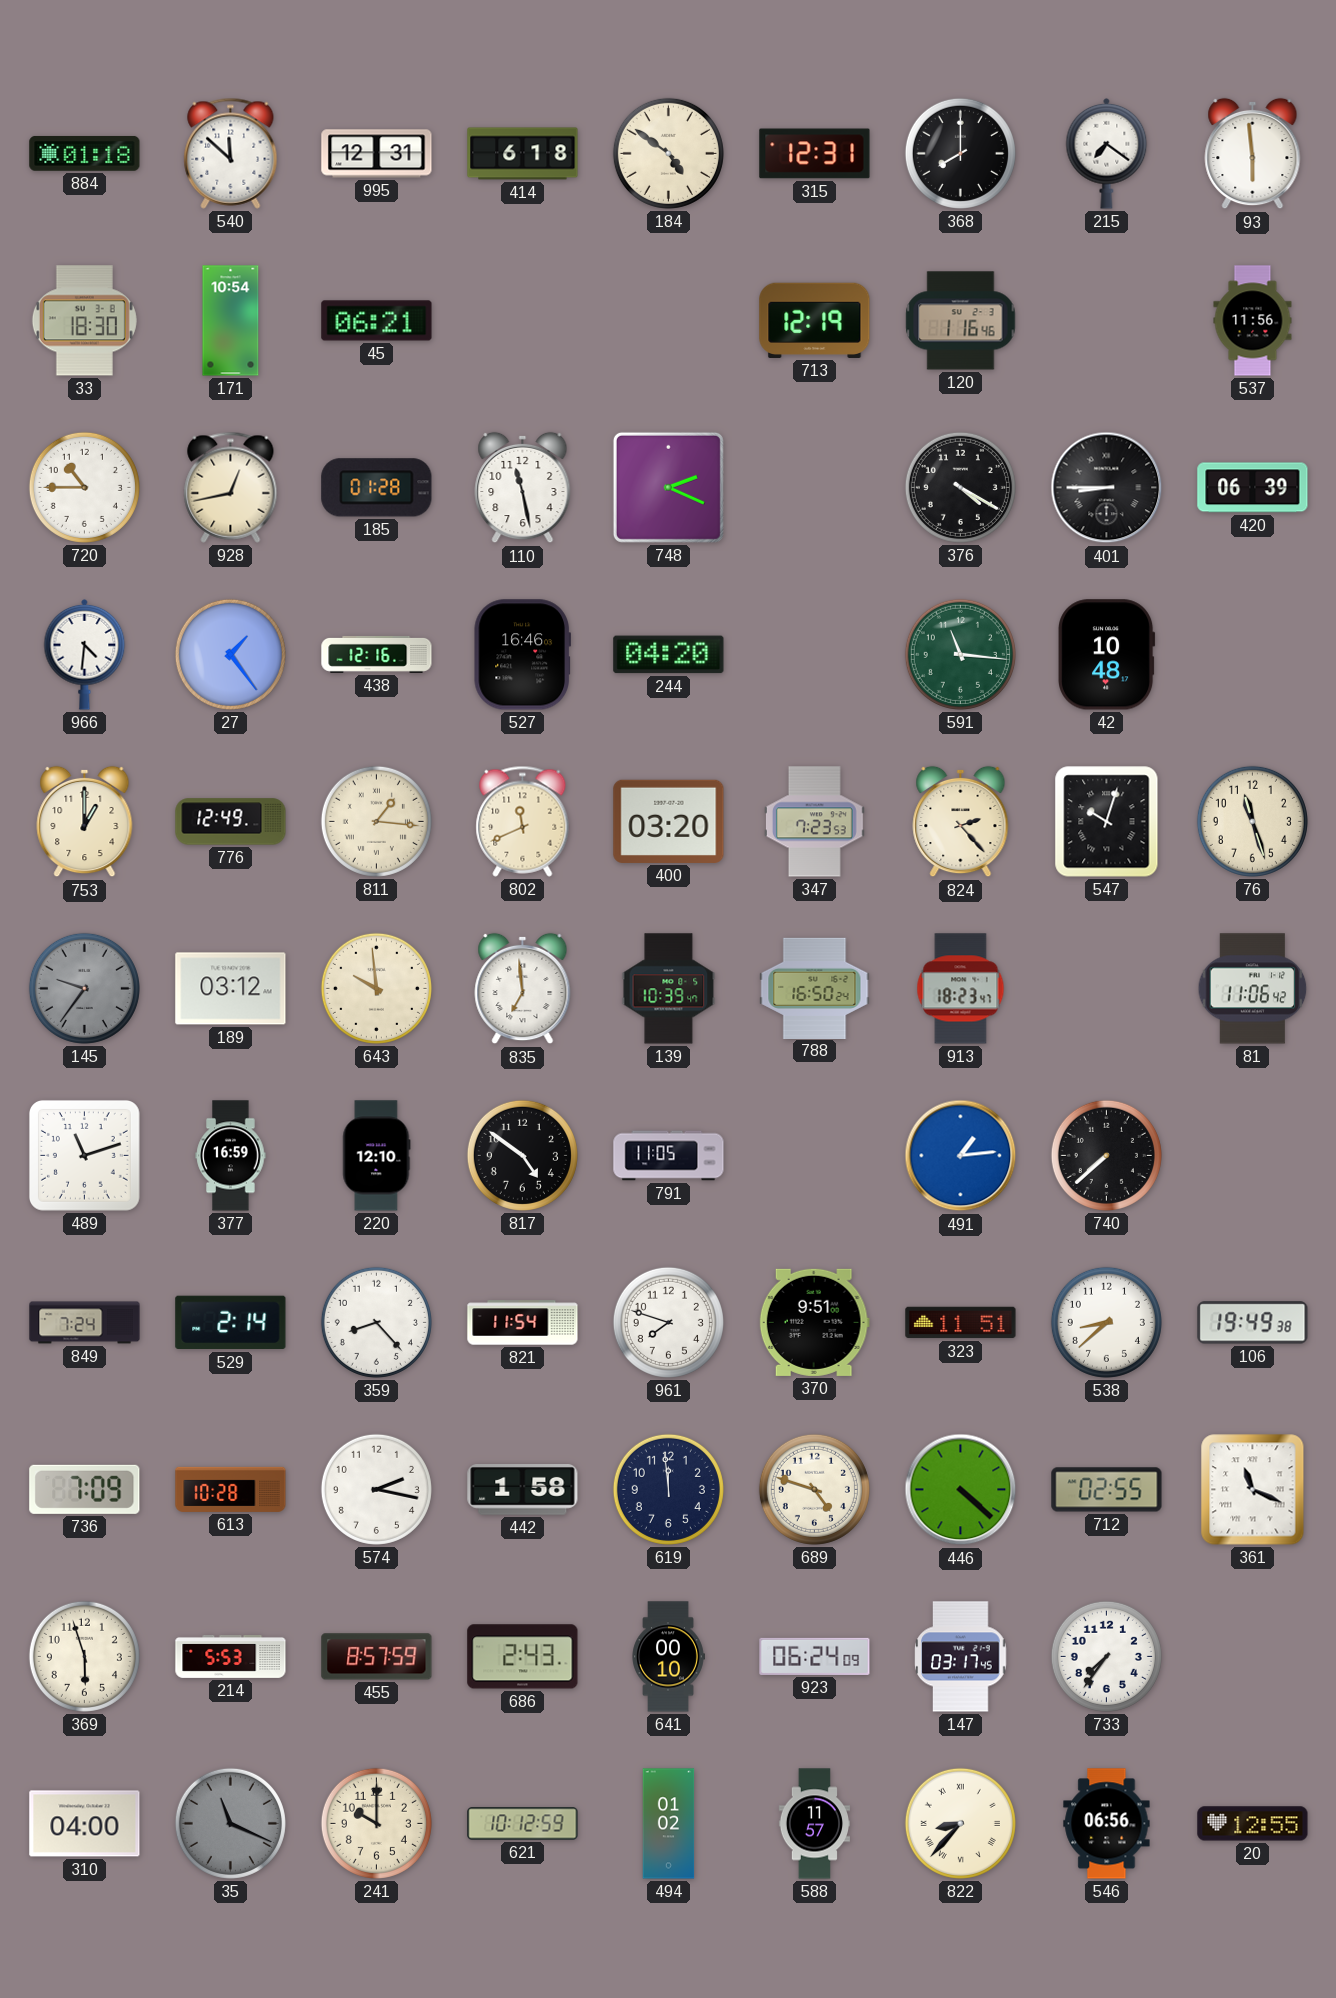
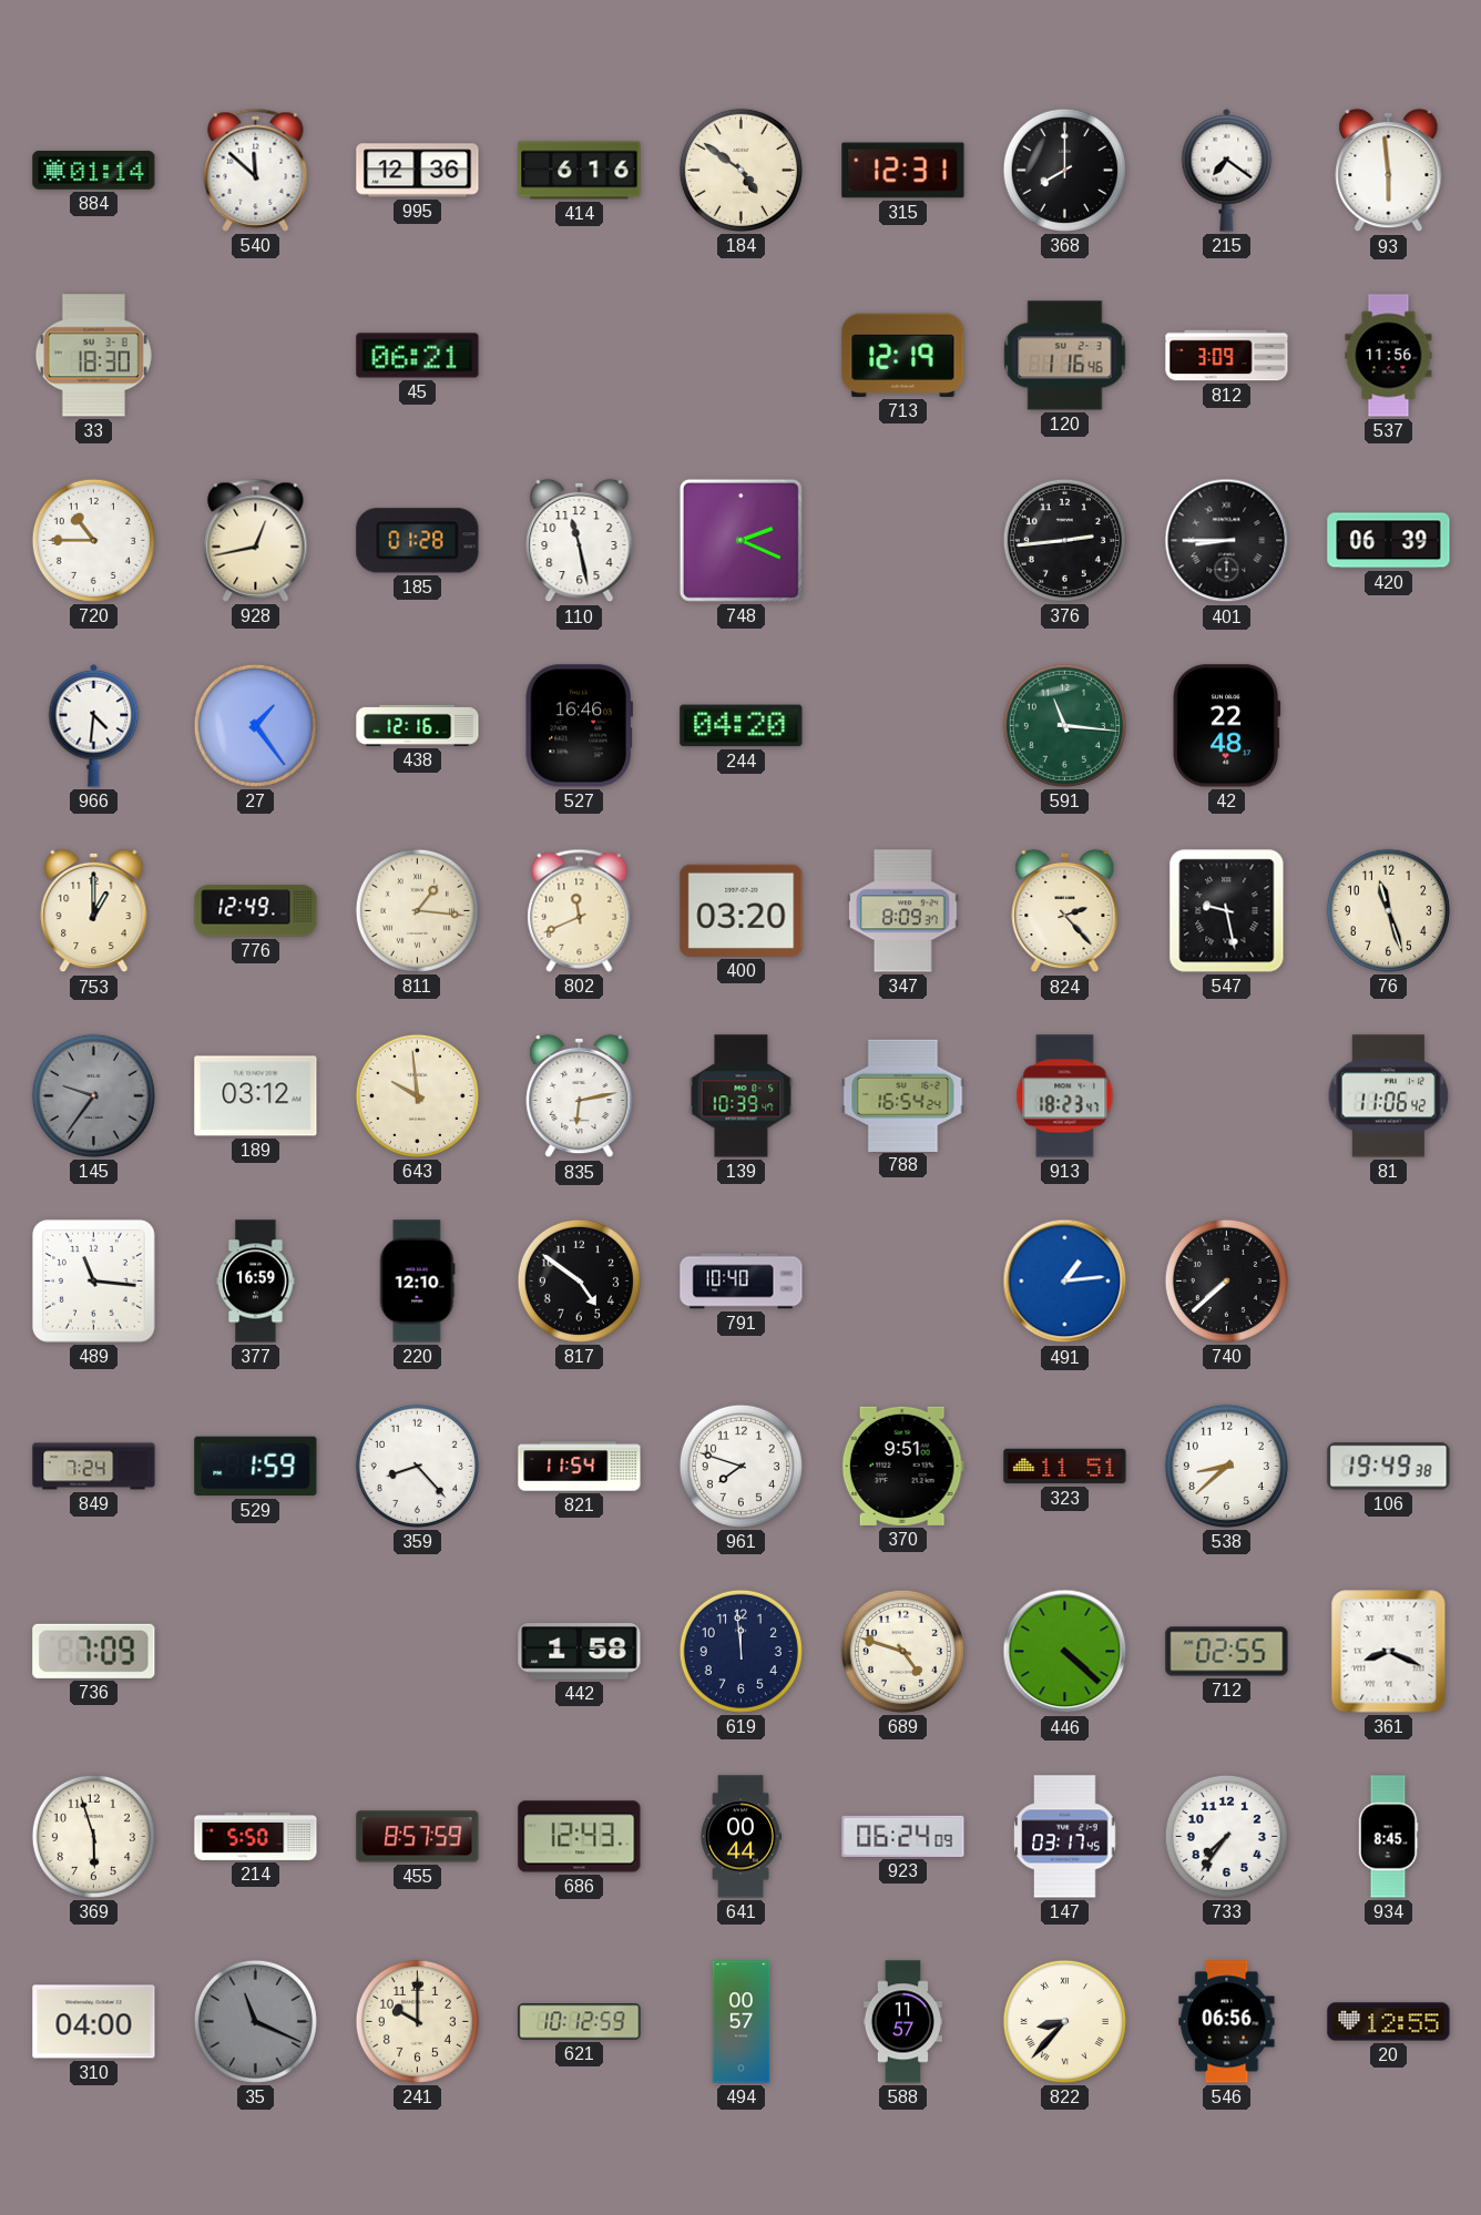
884: 01:18 -> 01:14
995: 12:31 -> 12:36
414: 6:18 -> 6:16
171: 10:54 -> none
812: none -> 3:09
376: 4:20 -> 2:44
42: 10:48 -> 22:48
347: 7:23 -> 8:09
547: 10:03 -> 9:28
835: 6:59 -> 6:13
788: 16:50 -> 16:54
489: 11:12 -> 11:16
791: 11:05 -> 10:40
529: 2:14 -> 1:59
613: 10:28 -> none
574: 2:17 -> none
361: 11:19 -> 8:19
214: 5:53 -> 5:50
686: 2:43 -> 12:43
641: 00:10 -> 00:44
934: none -> 8:45
494: 01:02 -> 00:57
